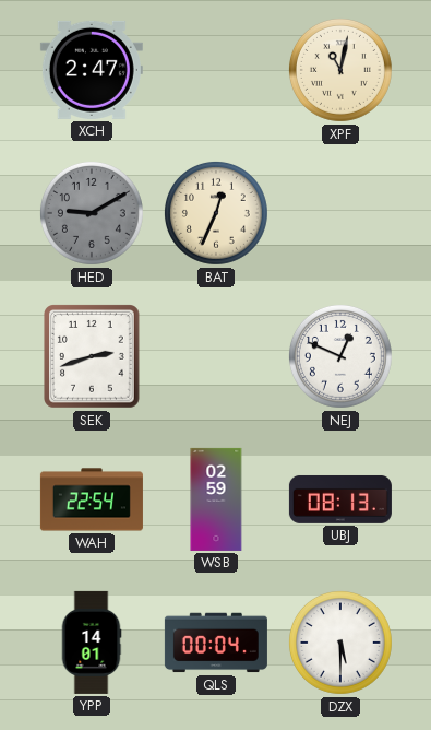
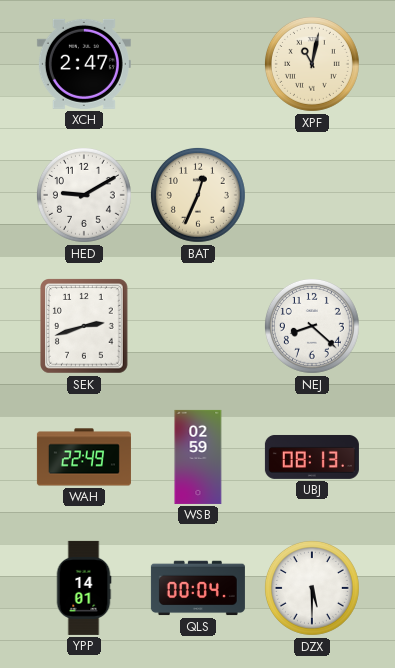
HED dial: grey -> white
NEJ: 12:49 -> 8:22
WAH: 22:54 -> 22:49
